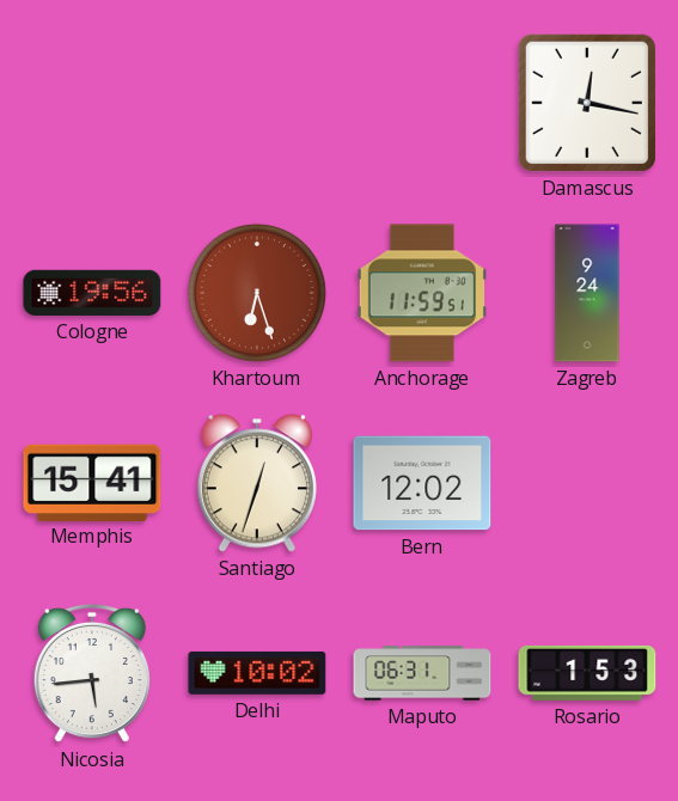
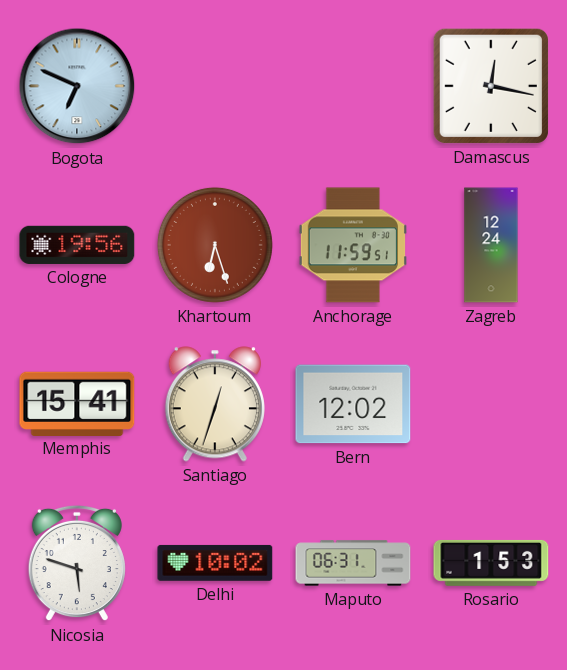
Bogota: none -> 6:49
Zagreb: 9:24 -> 12:24
Nicosia: 5:44 -> 5:48
